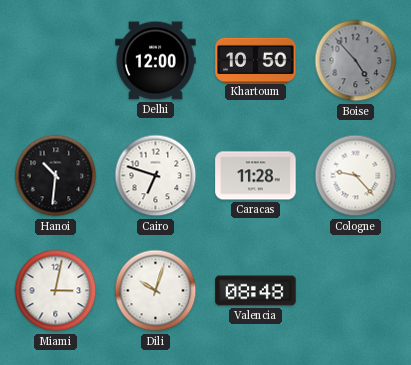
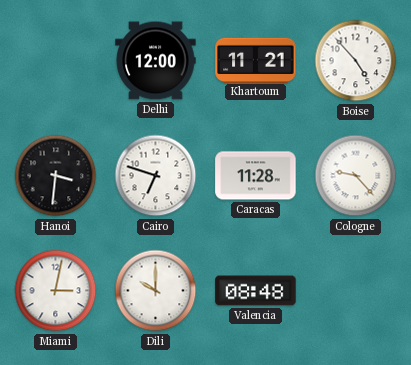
Khartoum: 10:50 -> 11:21
Boise dial: grey -> white
Hanoi: 10:31 -> 3:31
Dili: 10:03 -> 10:00
